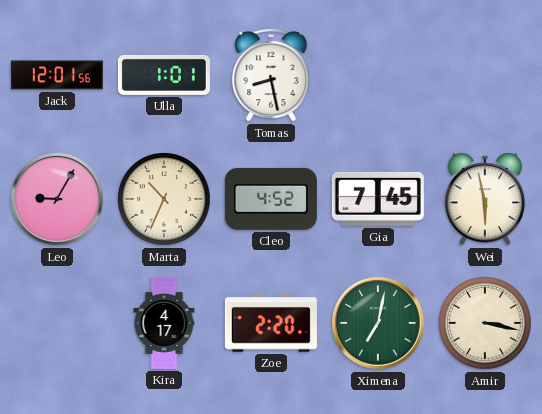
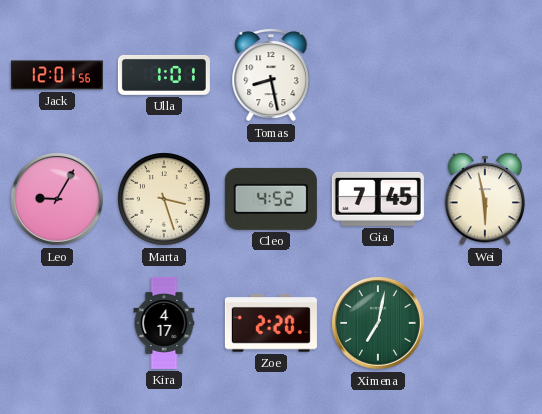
Marta: 10:34 -> 3:27
Amir: 3:17 -> none
